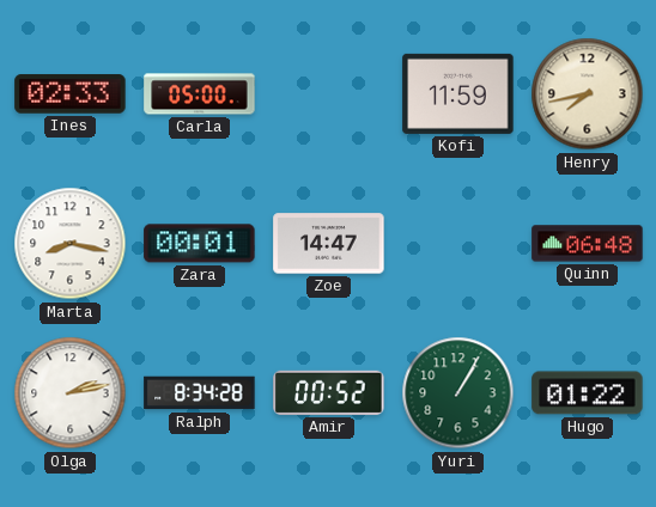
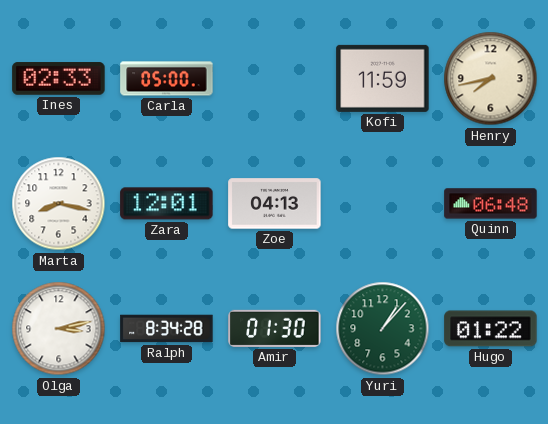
Zara: 00:01 -> 12:01
Zoe: 14:47 -> 04:13
Olga: 2:13 -> 3:13
Amir: 00:52 -> 01:30
Yuri: 1:05 -> 1:07
